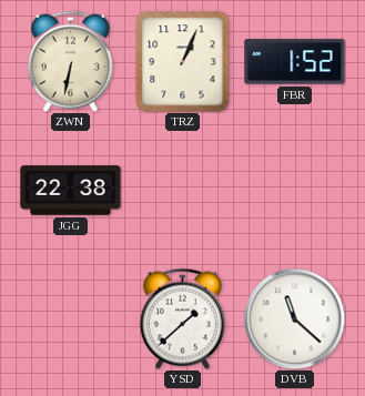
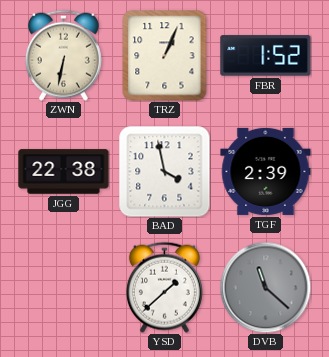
BAD: none -> 3:58
TGF: none -> 2:39
DVB dial: white -> grey
